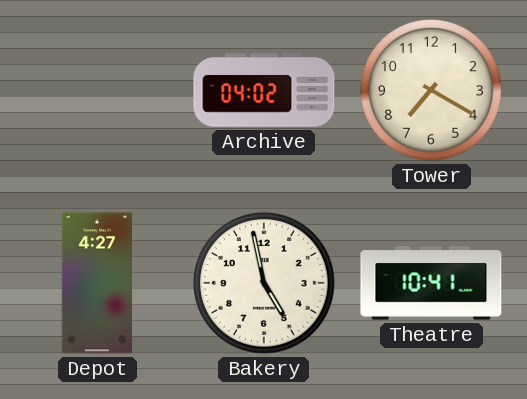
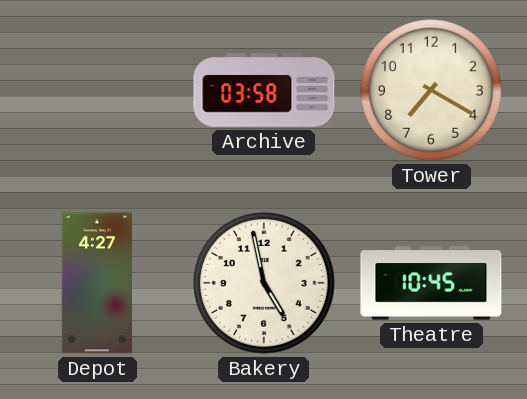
Archive: 04:02 -> 03:58
Theatre: 10:41 -> 10:45
